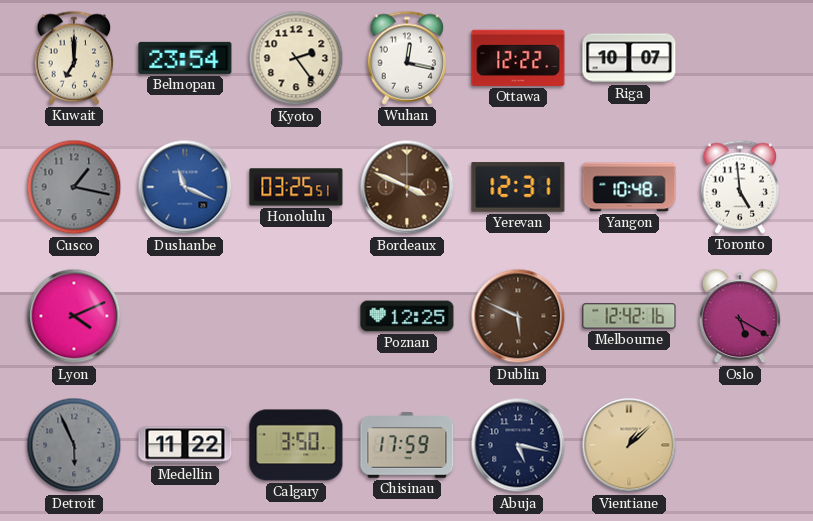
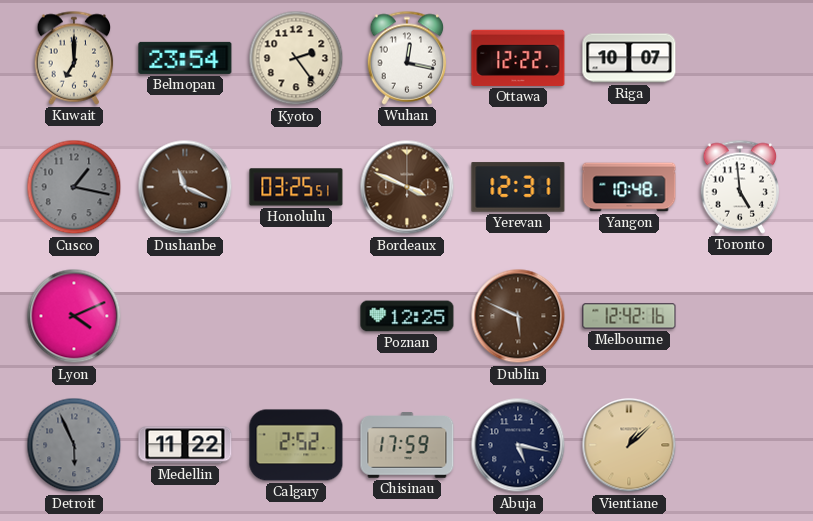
Dushanbe dial: blue -> brown
Oslo: 5:20 -> none
Calgary: 3:50 -> 2:52
